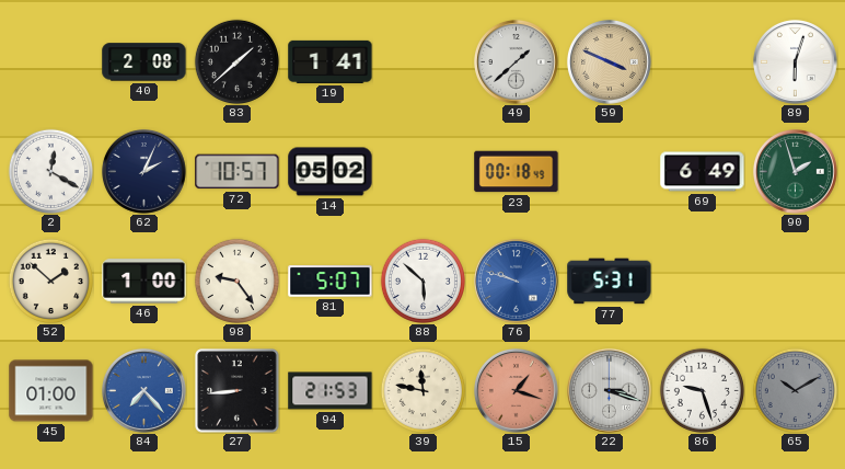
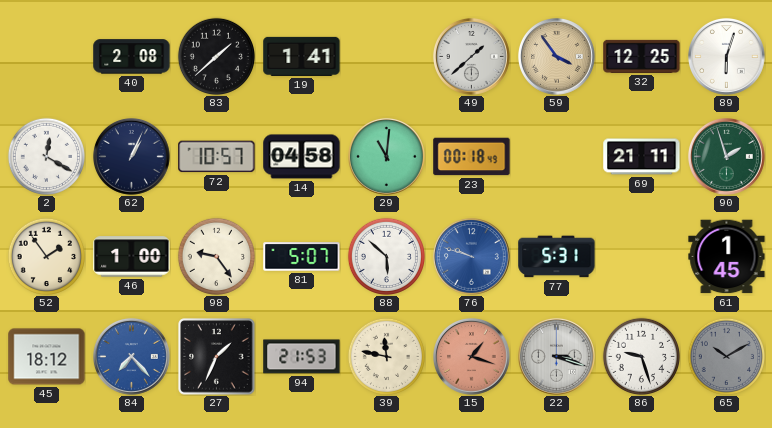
59: 3:49 -> 3:54
32: none -> 12:25
62: 2:04 -> 1:04
14: 05:02 -> 04:58
29: none -> 11:01
69: 6:49 -> 21:11
52: 1:52 -> 1:54
61: none -> 1:45
45: 01:00 -> 18:12
27: 8:44 -> 1:34
